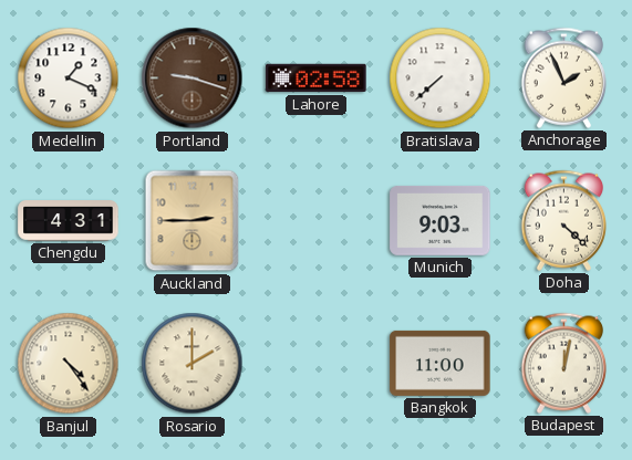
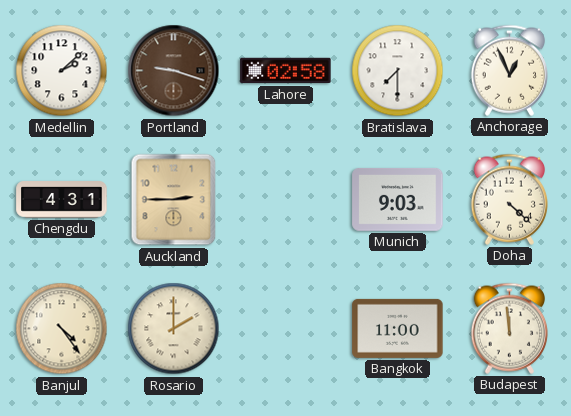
Medellin: 1:19 -> 2:08
Bratislava: 7:38 -> 7:30
Anchorage: 1:56 -> 12:56
Budapest: 12:02 -> 11:59
